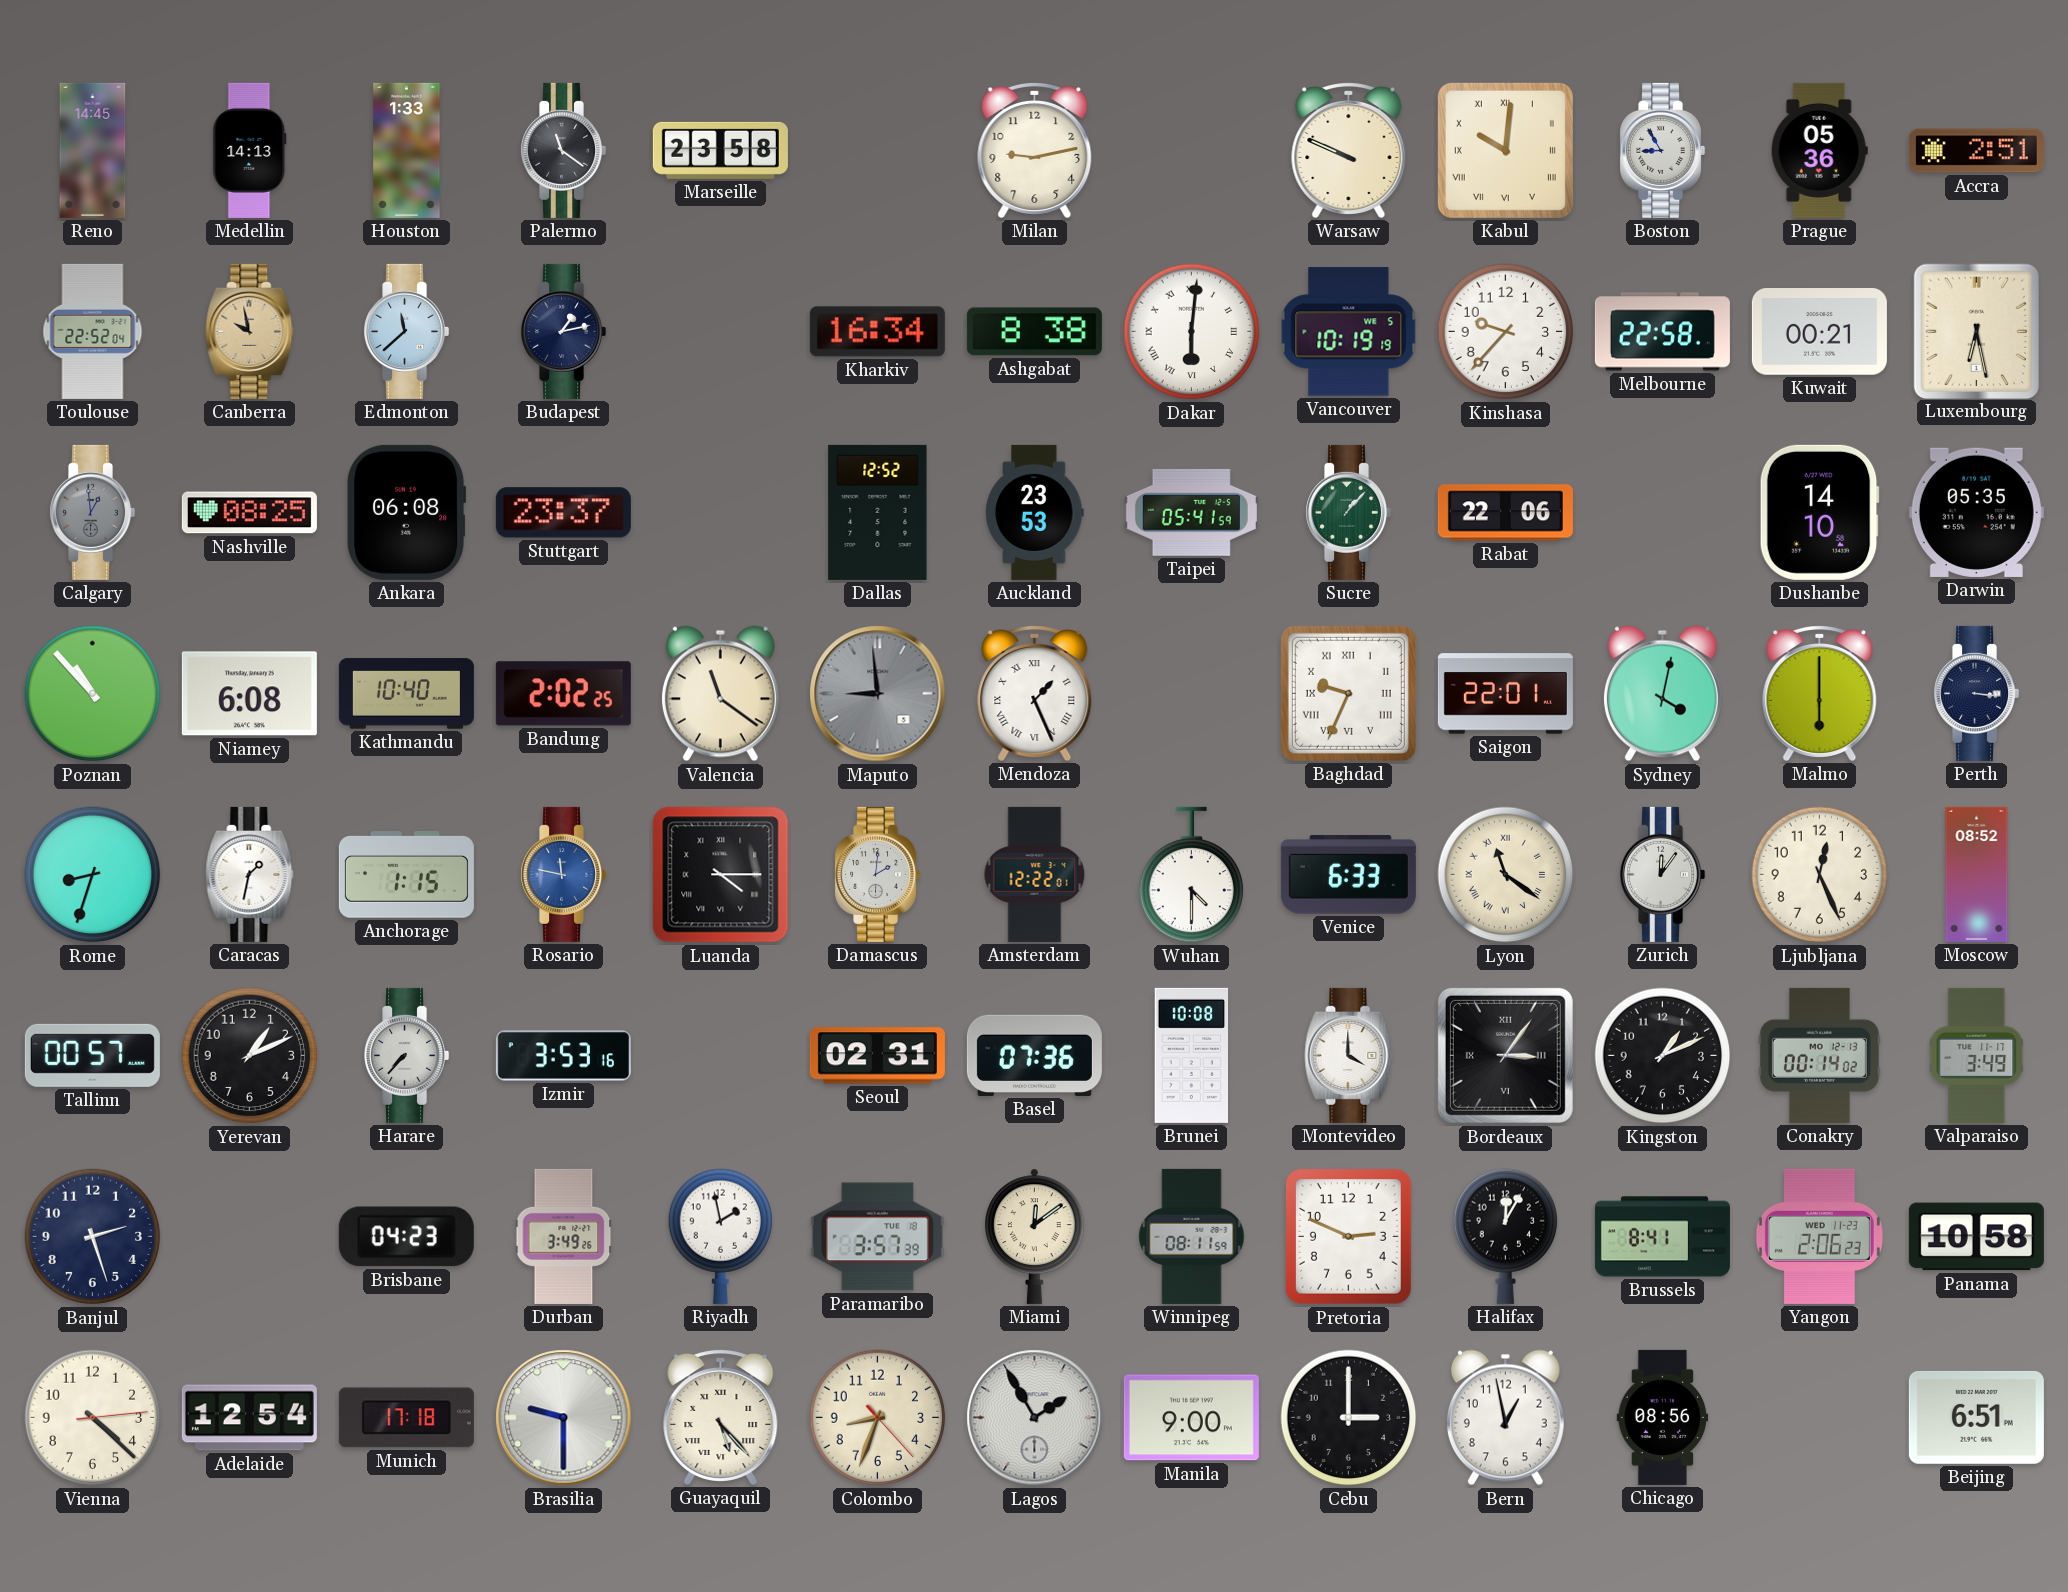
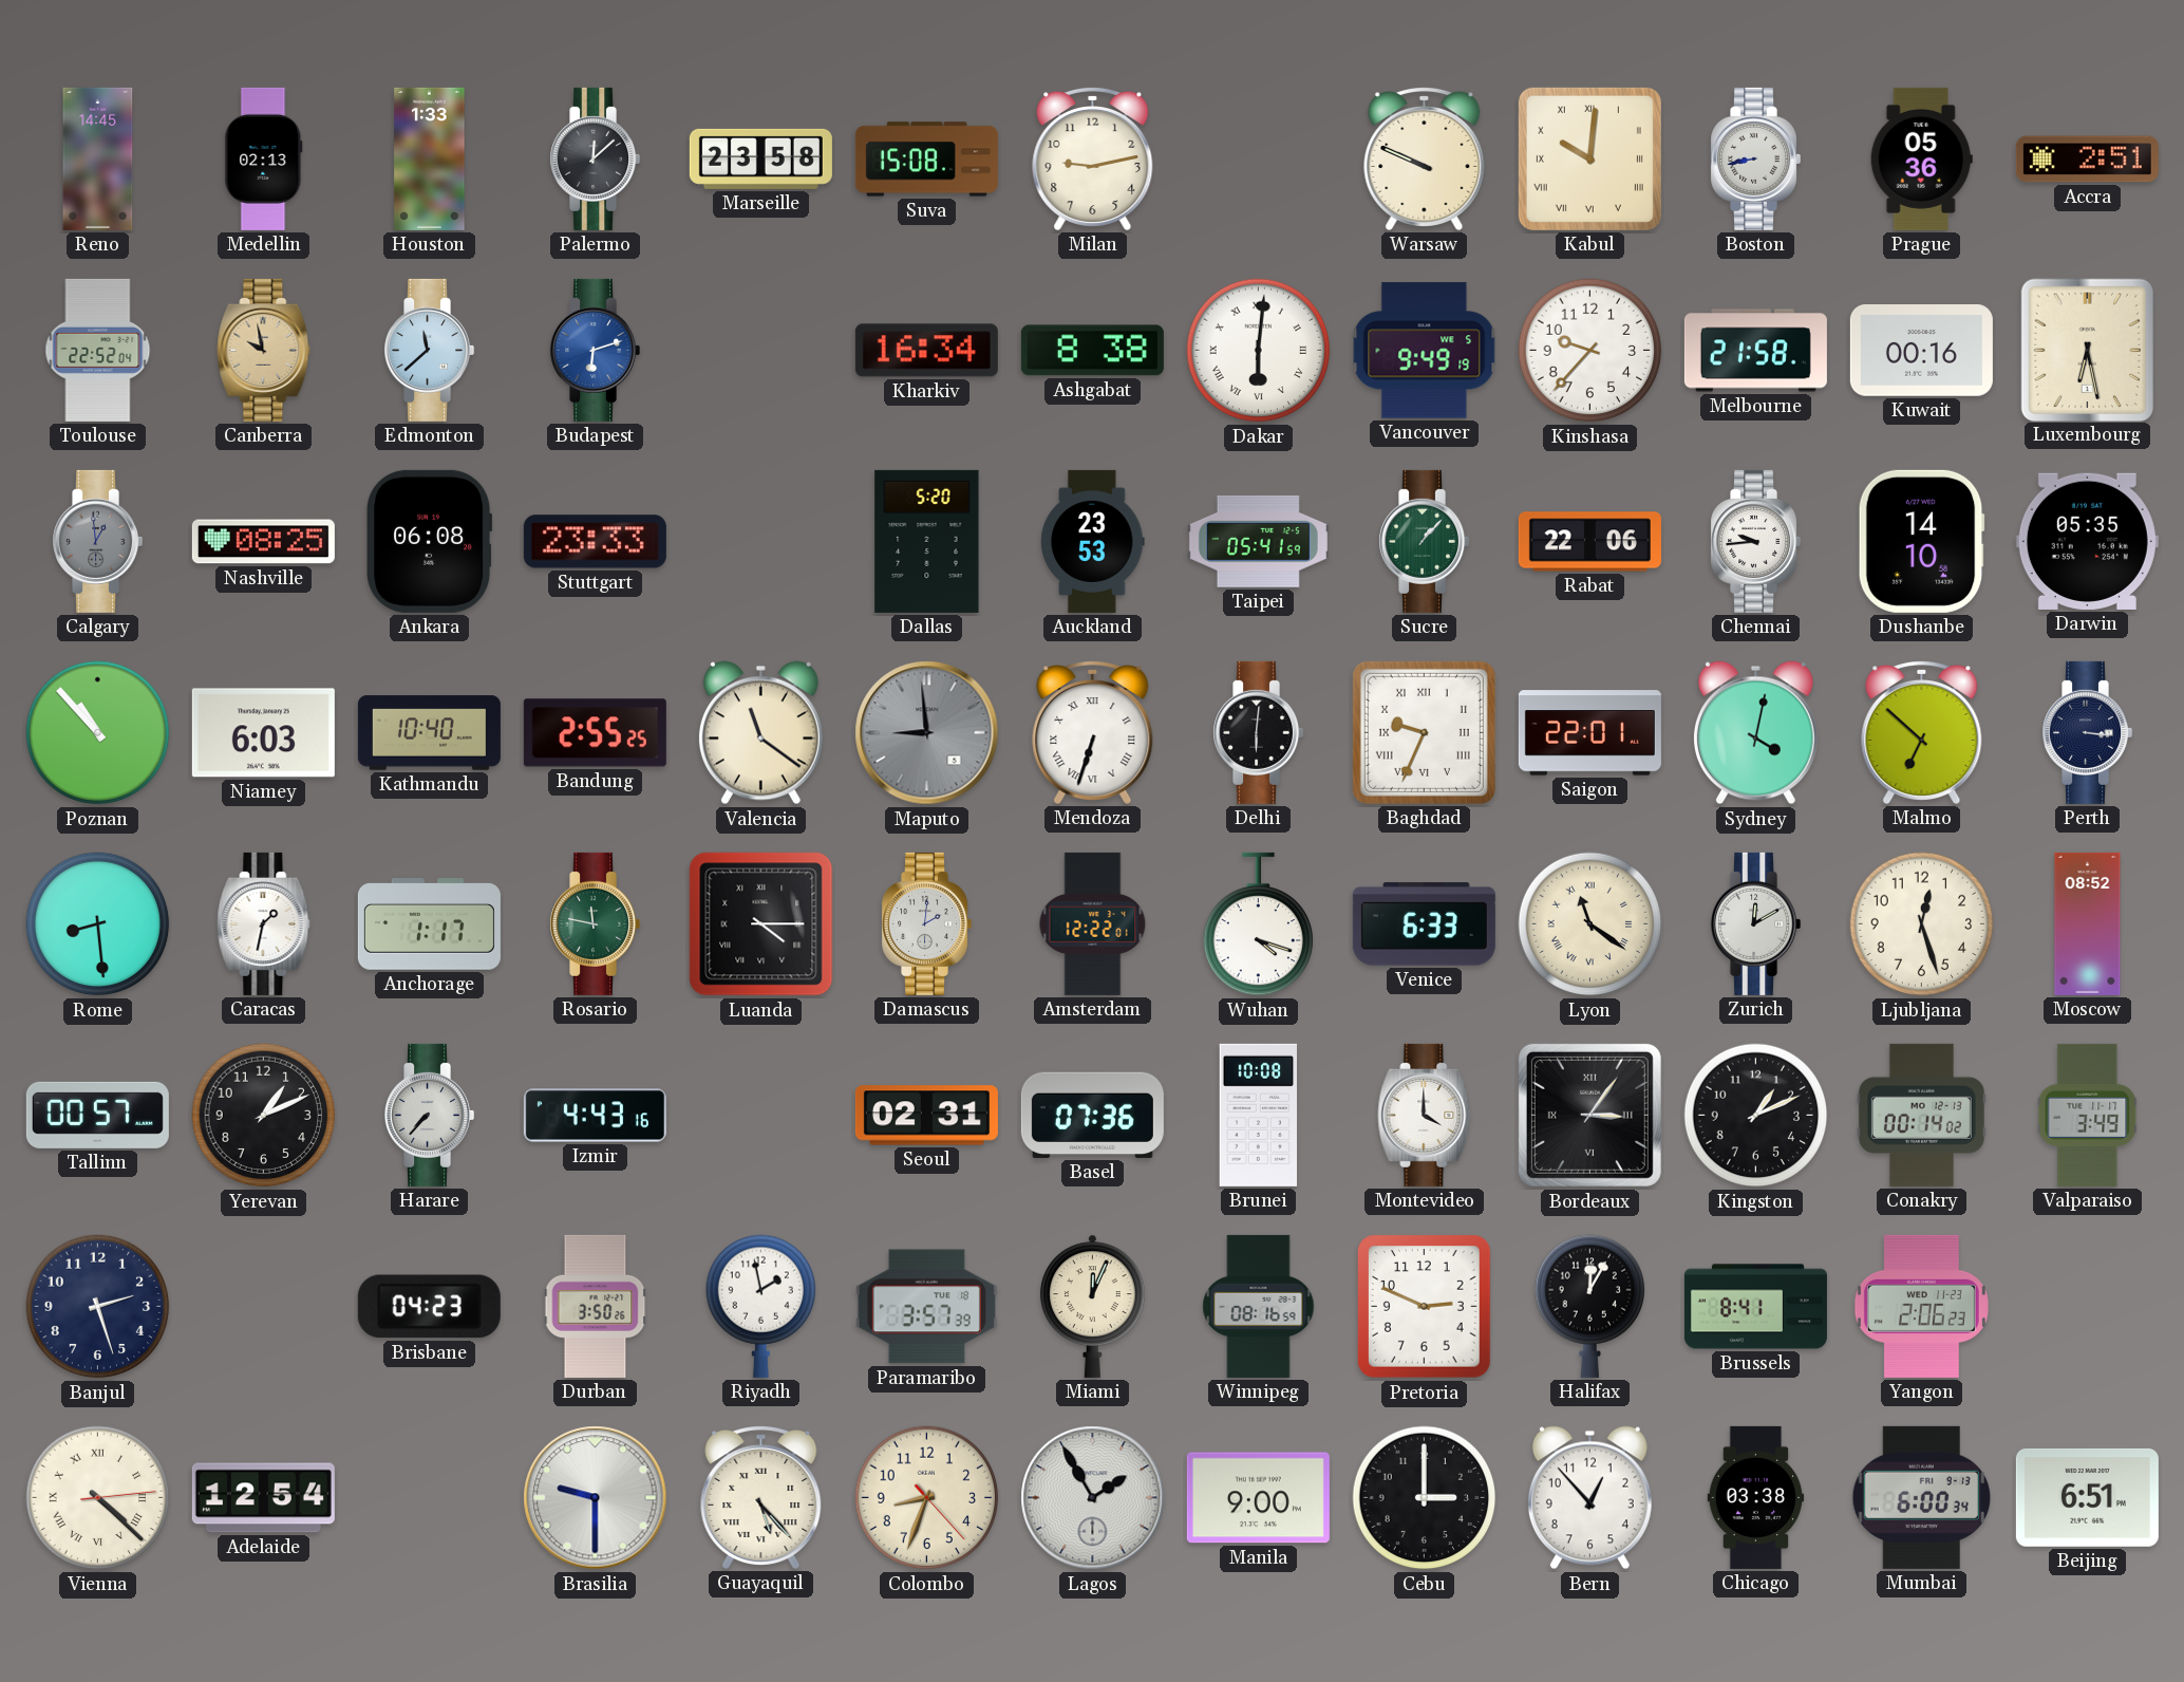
Medellin: 14:13 -> 02:13
Palermo: 11:21 -> 12:08
Suva: none -> 15:08
Boston: 8:55 -> 8:43
Budapest: 1:13 -> 6:12
Budapest dial: navy -> blue
Vancouver: 10:19 -> 9:49
Melbourne: 22:58 -> 21:58
Kuwait: 00:21 -> 00:16
Stuttgart: 23:37 -> 23:33
Dallas: 12:52 -> 5:20
Chennai: none -> 9:44
Niamey: 6:08 -> 6:03
Bandung: 2:02 -> 2:55
Mendoza: 1:26 -> 6:33
Delhi: none -> 6:01
Malmo: 6:00 -> 6:52
Rome: 8:33 -> 8:29
Anchorage: 1:15 -> 1:17
Rosario dial: blue -> green
Wuhan: 4:30 -> 4:18
Zurich: 12:06 -> 12:10
Ljubljana: 12:26 -> 12:27
Izmir: 3:53 -> 4:43
Durban: 3:49 -> 3:50
Miami: 12:09 -> 12:04
Winnipeg: 08:11 -> 08:16
Panama: 10:58 -> none
Vienna numerals: Arabic -> Roman
Munich: 17:18 -> none
Bern: 12:58 -> 12:53
Chicago: 08:56 -> 03:38
Mumbai: none -> 6:00
